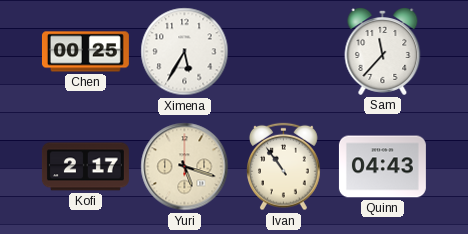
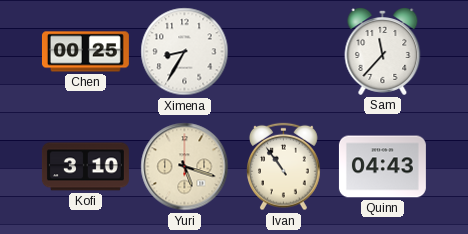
Ximena: 5:35 -> 8:35
Kofi: 2:17 -> 3:10
